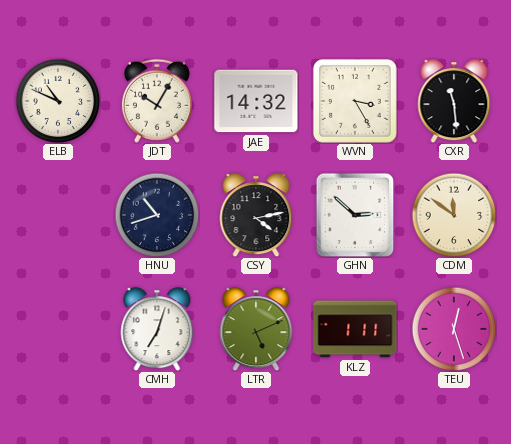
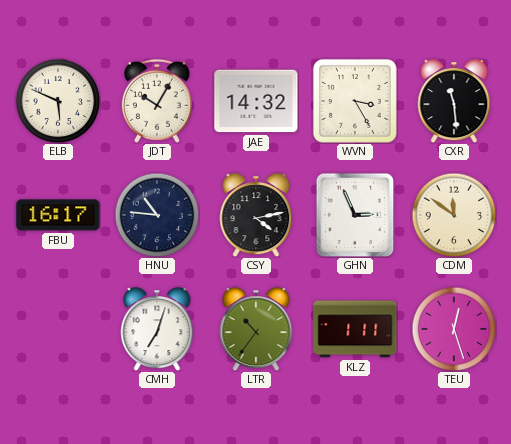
ELB: 10:49 -> 5:49
FBU: none -> 16:17
HNU: 10:42 -> 10:46
GHN: 2:52 -> 2:56
LTR: 5:11 -> 10:36
